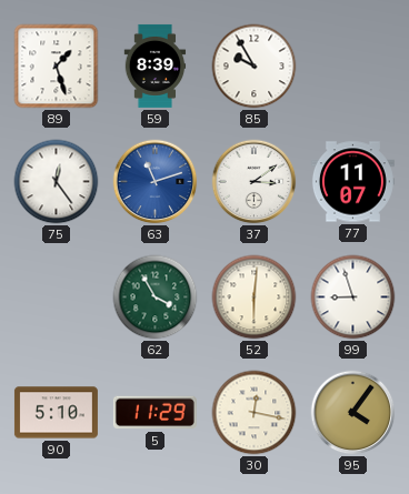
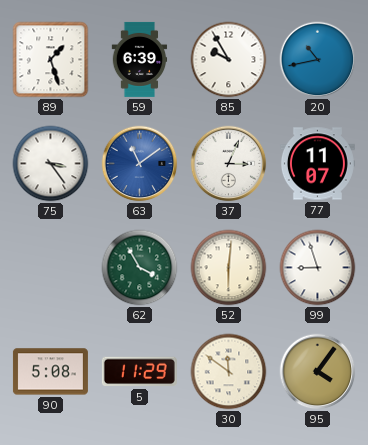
59: 8:39 -> 6:39
20: none -> 10:43
75: 12:24 -> 3:24
63: 11:12 -> 11:09
37: 3:09 -> 3:04
90: 5:10 -> 5:08
30: 12:17 -> 11:51
